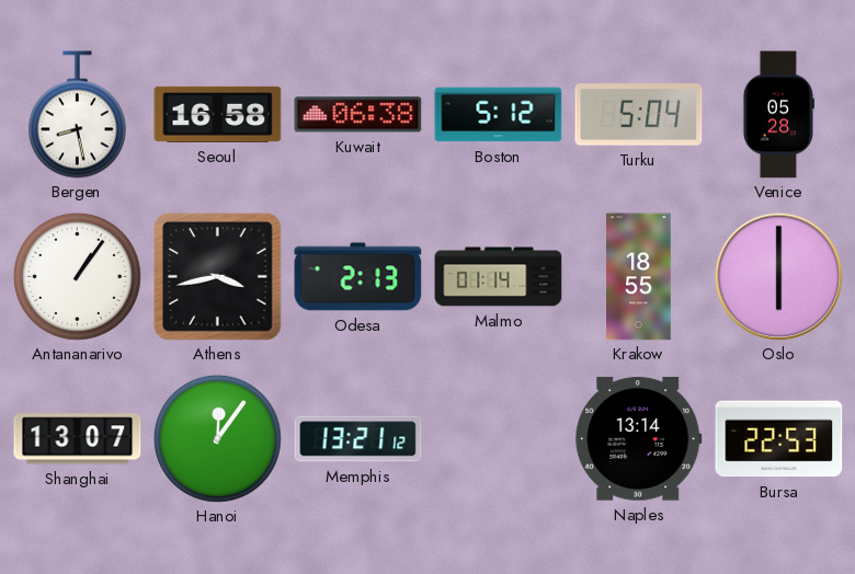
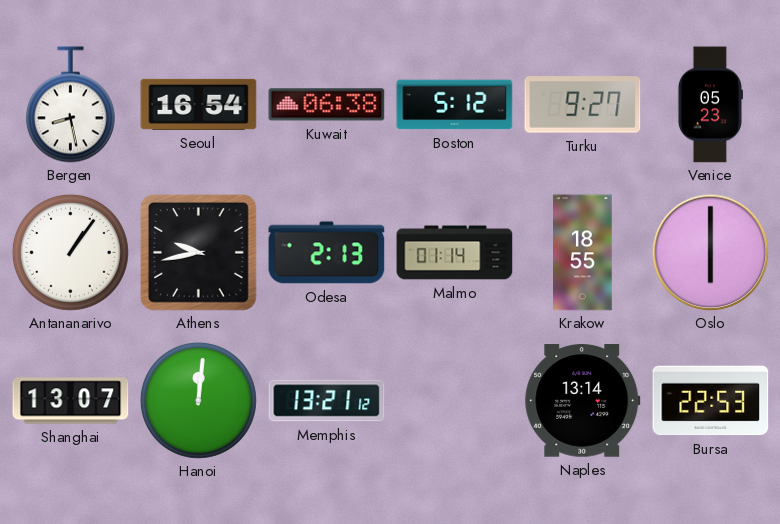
Seoul: 16:58 -> 16:54
Turku: 5:04 -> 9:27
Venice: 05:28 -> 05:23
Athens: 3:43 -> 9:43
Hanoi: 12:06 -> 12:01
